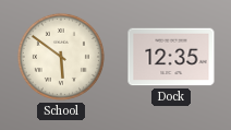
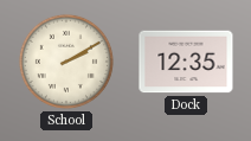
School: 5:51 -> 2:10
